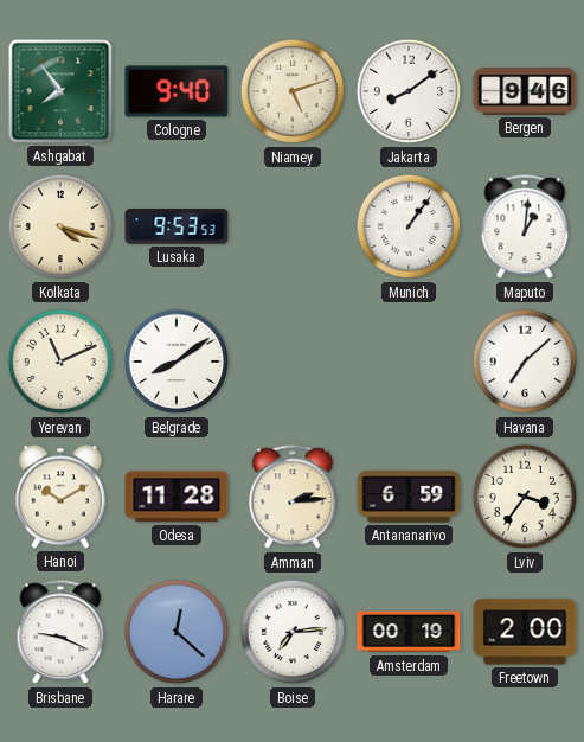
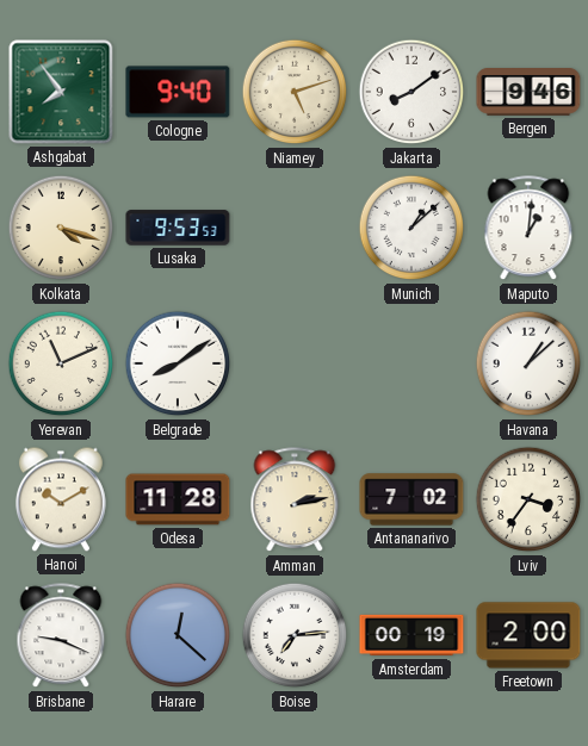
Munich: 1:06 -> 1:08
Havana: 7:08 -> 1:08
Amman: 2:14 -> 2:13
Antananarivo: 6:59 -> 7:02
